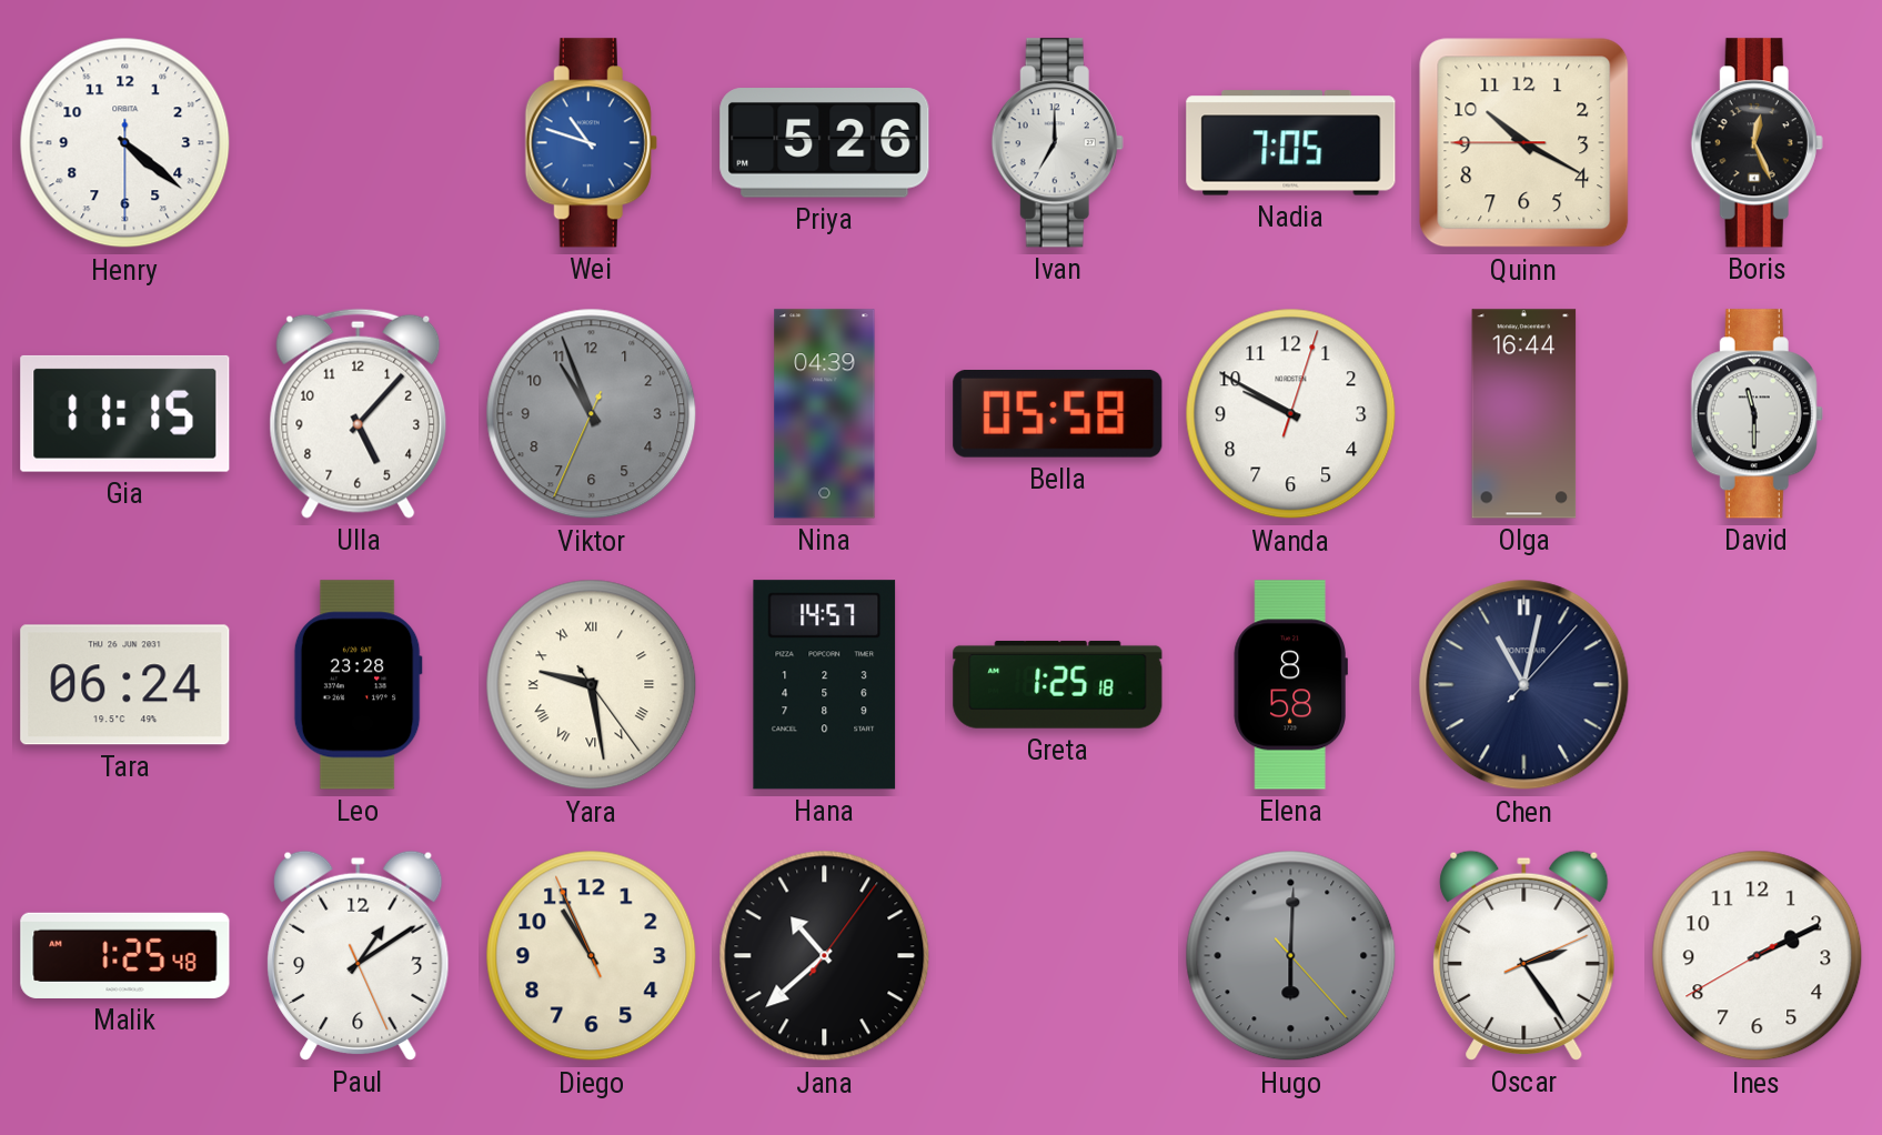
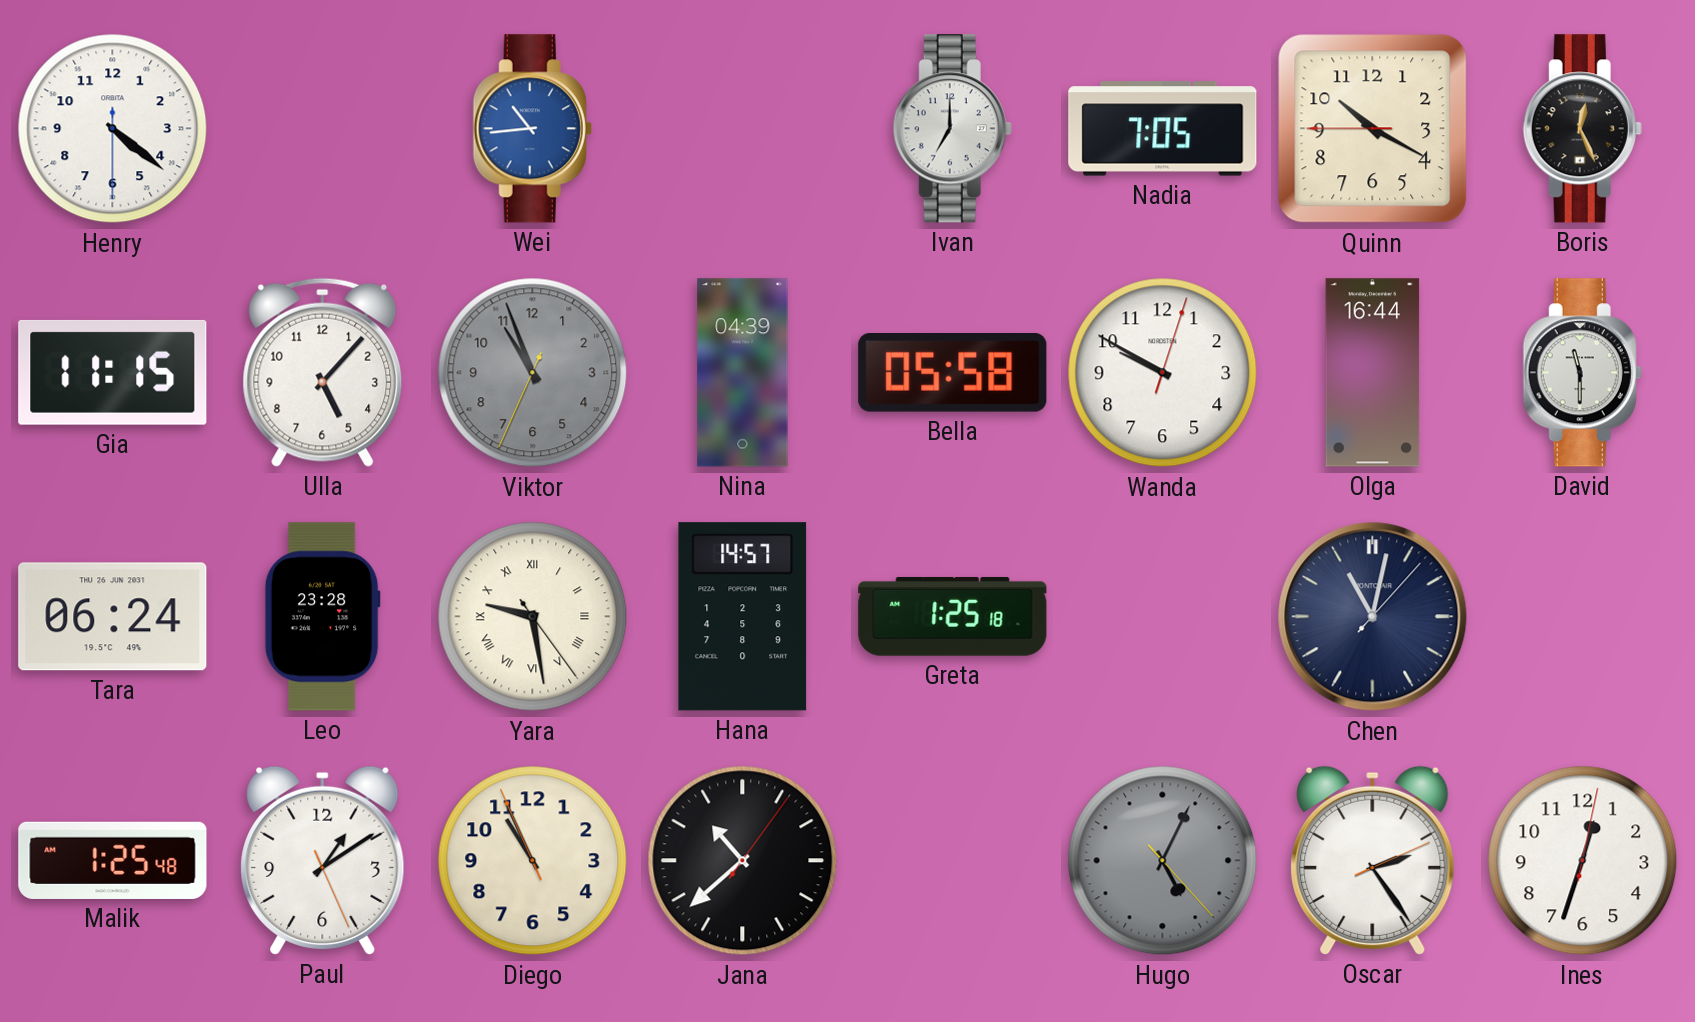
Wei: 10:48 -> 10:44
Priya: 5:26 -> none
Elena: 8:58 -> none
Hugo: 6:00 -> 5:04
Ines: 2:10 -> 12:33
